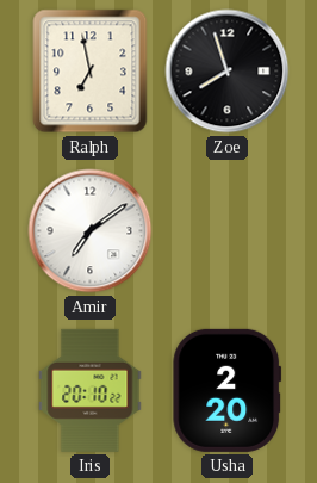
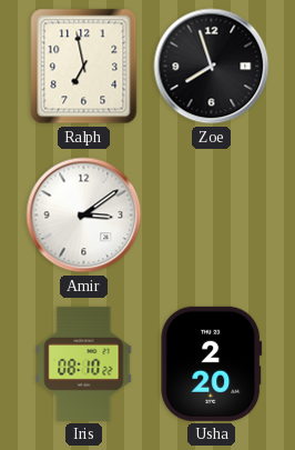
Amir: 7:09 -> 3:09
Iris: 20:10 -> 08:10
